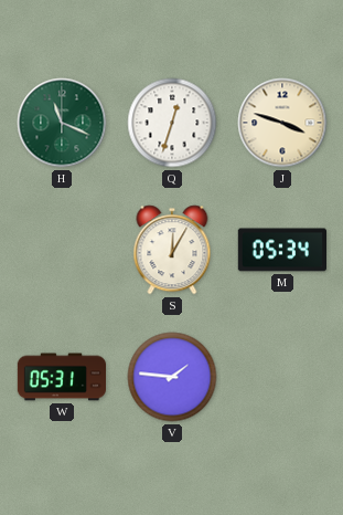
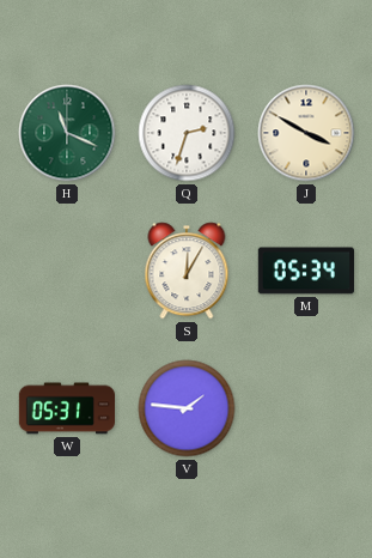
Q: 12:33 -> 2:33
J: 3:48 -> 3:50
